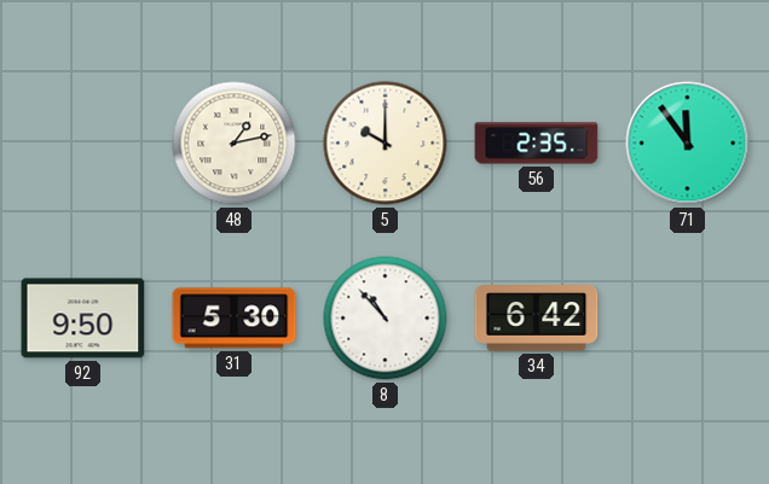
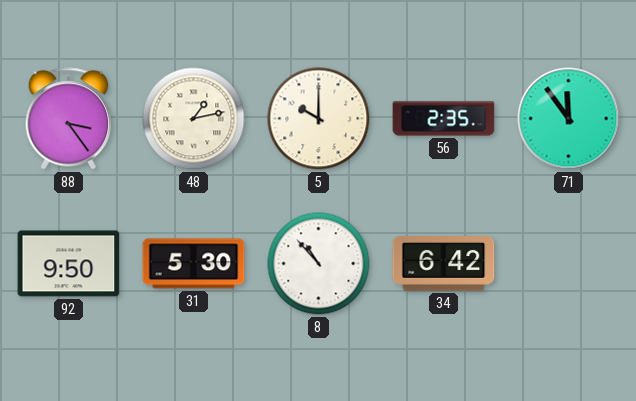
88: none -> 3:24
